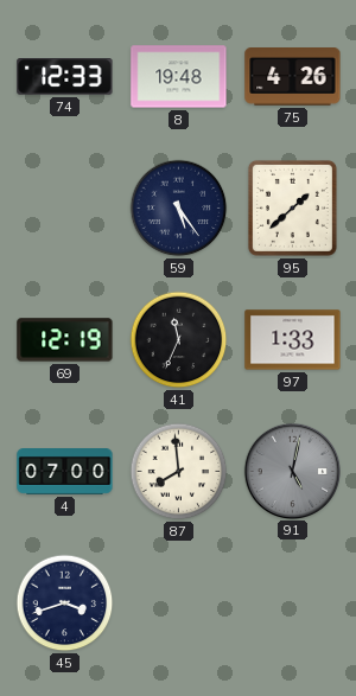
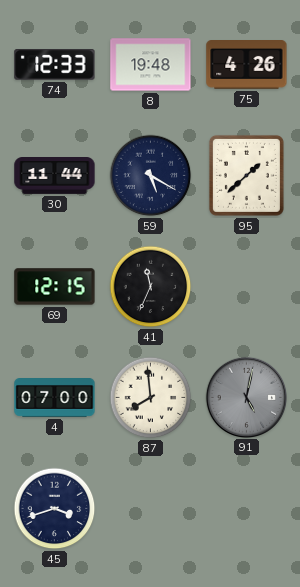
30: none -> 11:44
59: 5:24 -> 5:20
69: 12:19 -> 12:15
97: 1:33 -> none
